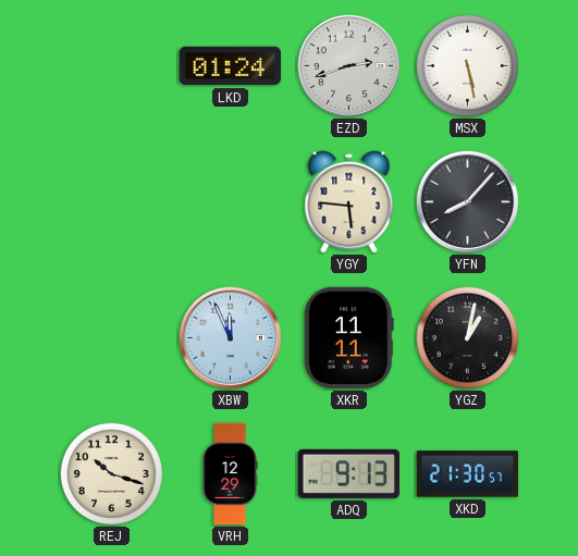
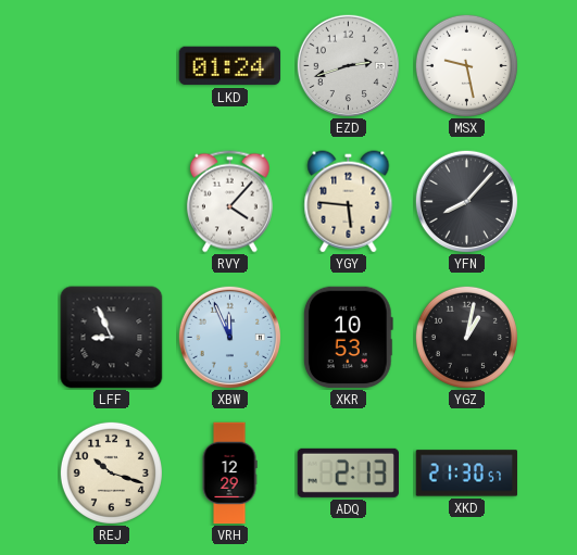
MSX: 5:28 -> 9:28
RVY: none -> 4:07
LFF: none -> 8:56
XKR: 11:11 -> 10:53
ADQ: 9:13 -> 2:13
